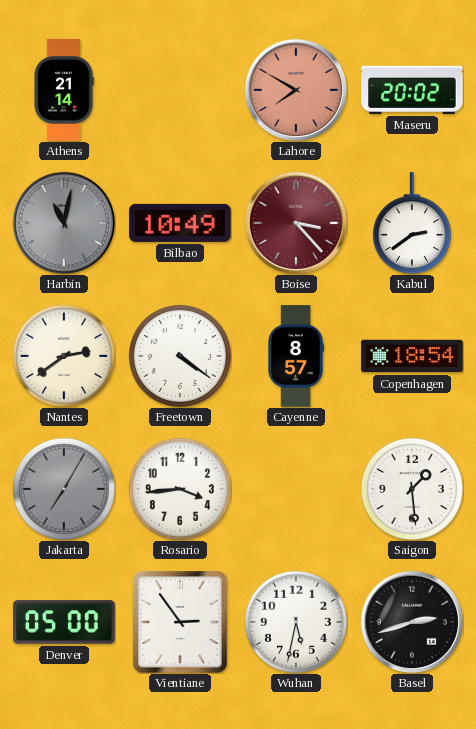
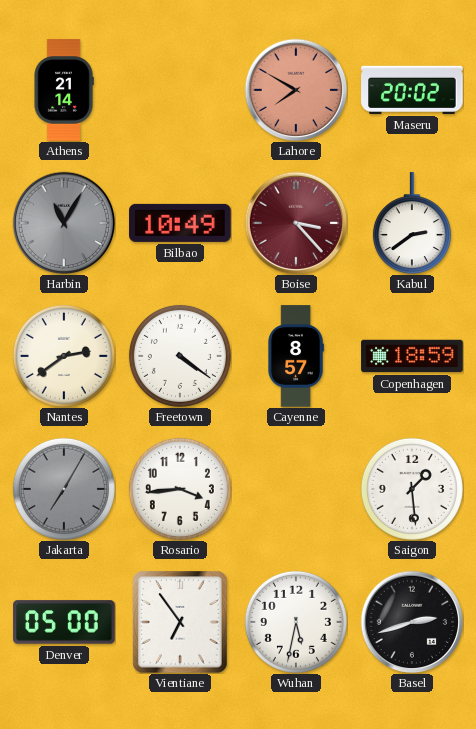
Harbin: 11:02 -> 11:05
Copenhagen: 18:54 -> 18:59
Vientiane: 2:54 -> 6:54
